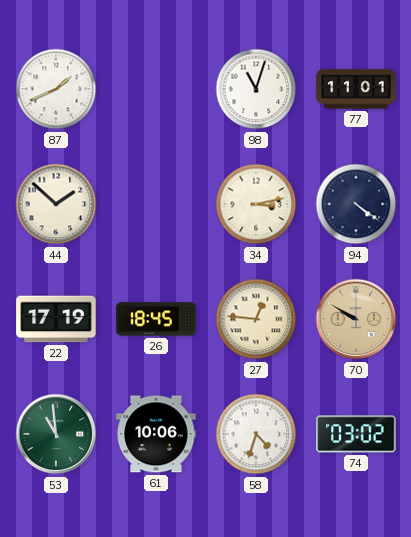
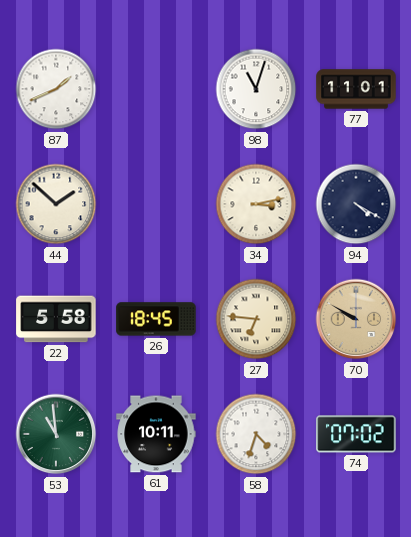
94: 4:21 -> 4:20
22: 17:19 -> 5:58
27: 12:46 -> 6:46
61: 10:06 -> 10:11
74: 03:02 -> 07:02
